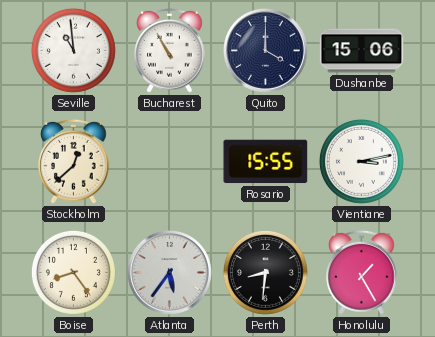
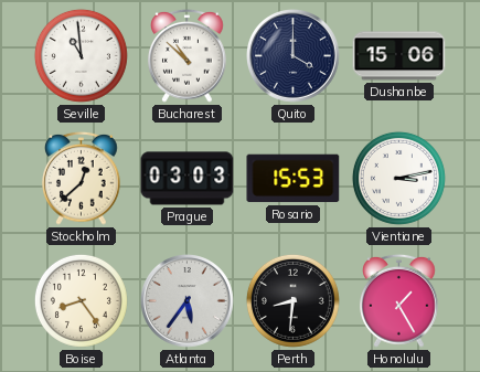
Bucharest: 10:55 -> 10:52
Prague: none -> 03:03
Rosario: 15:55 -> 15:53
